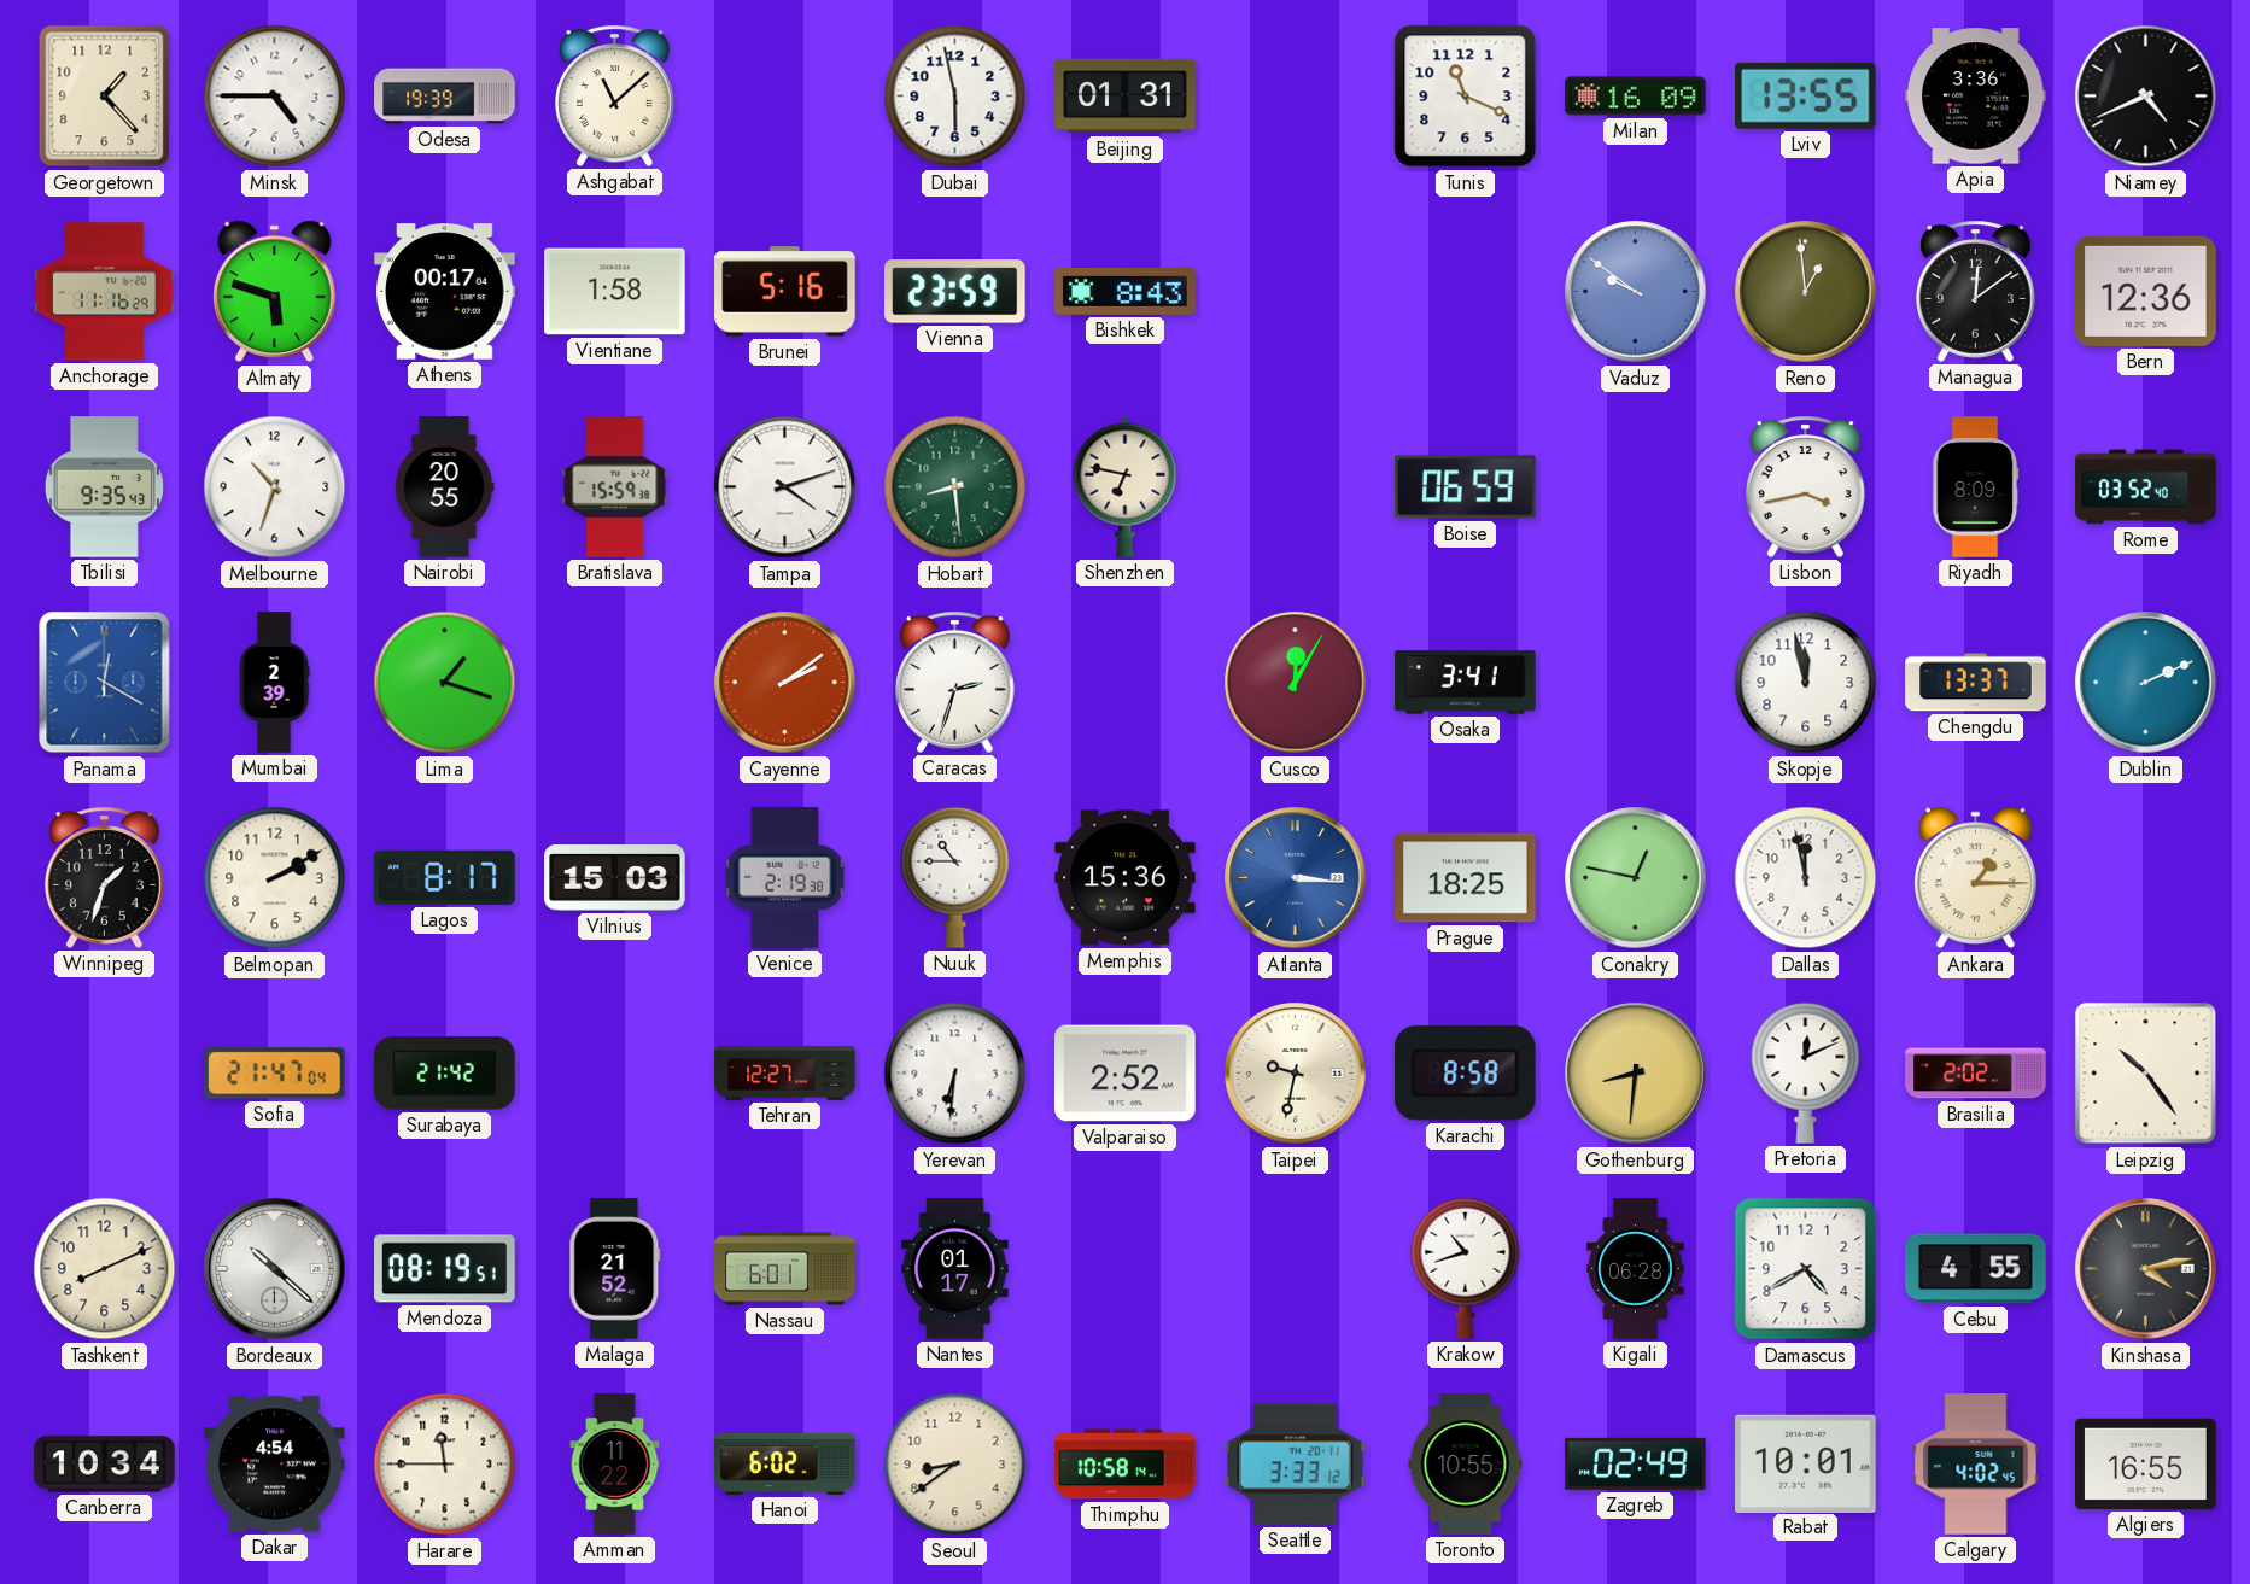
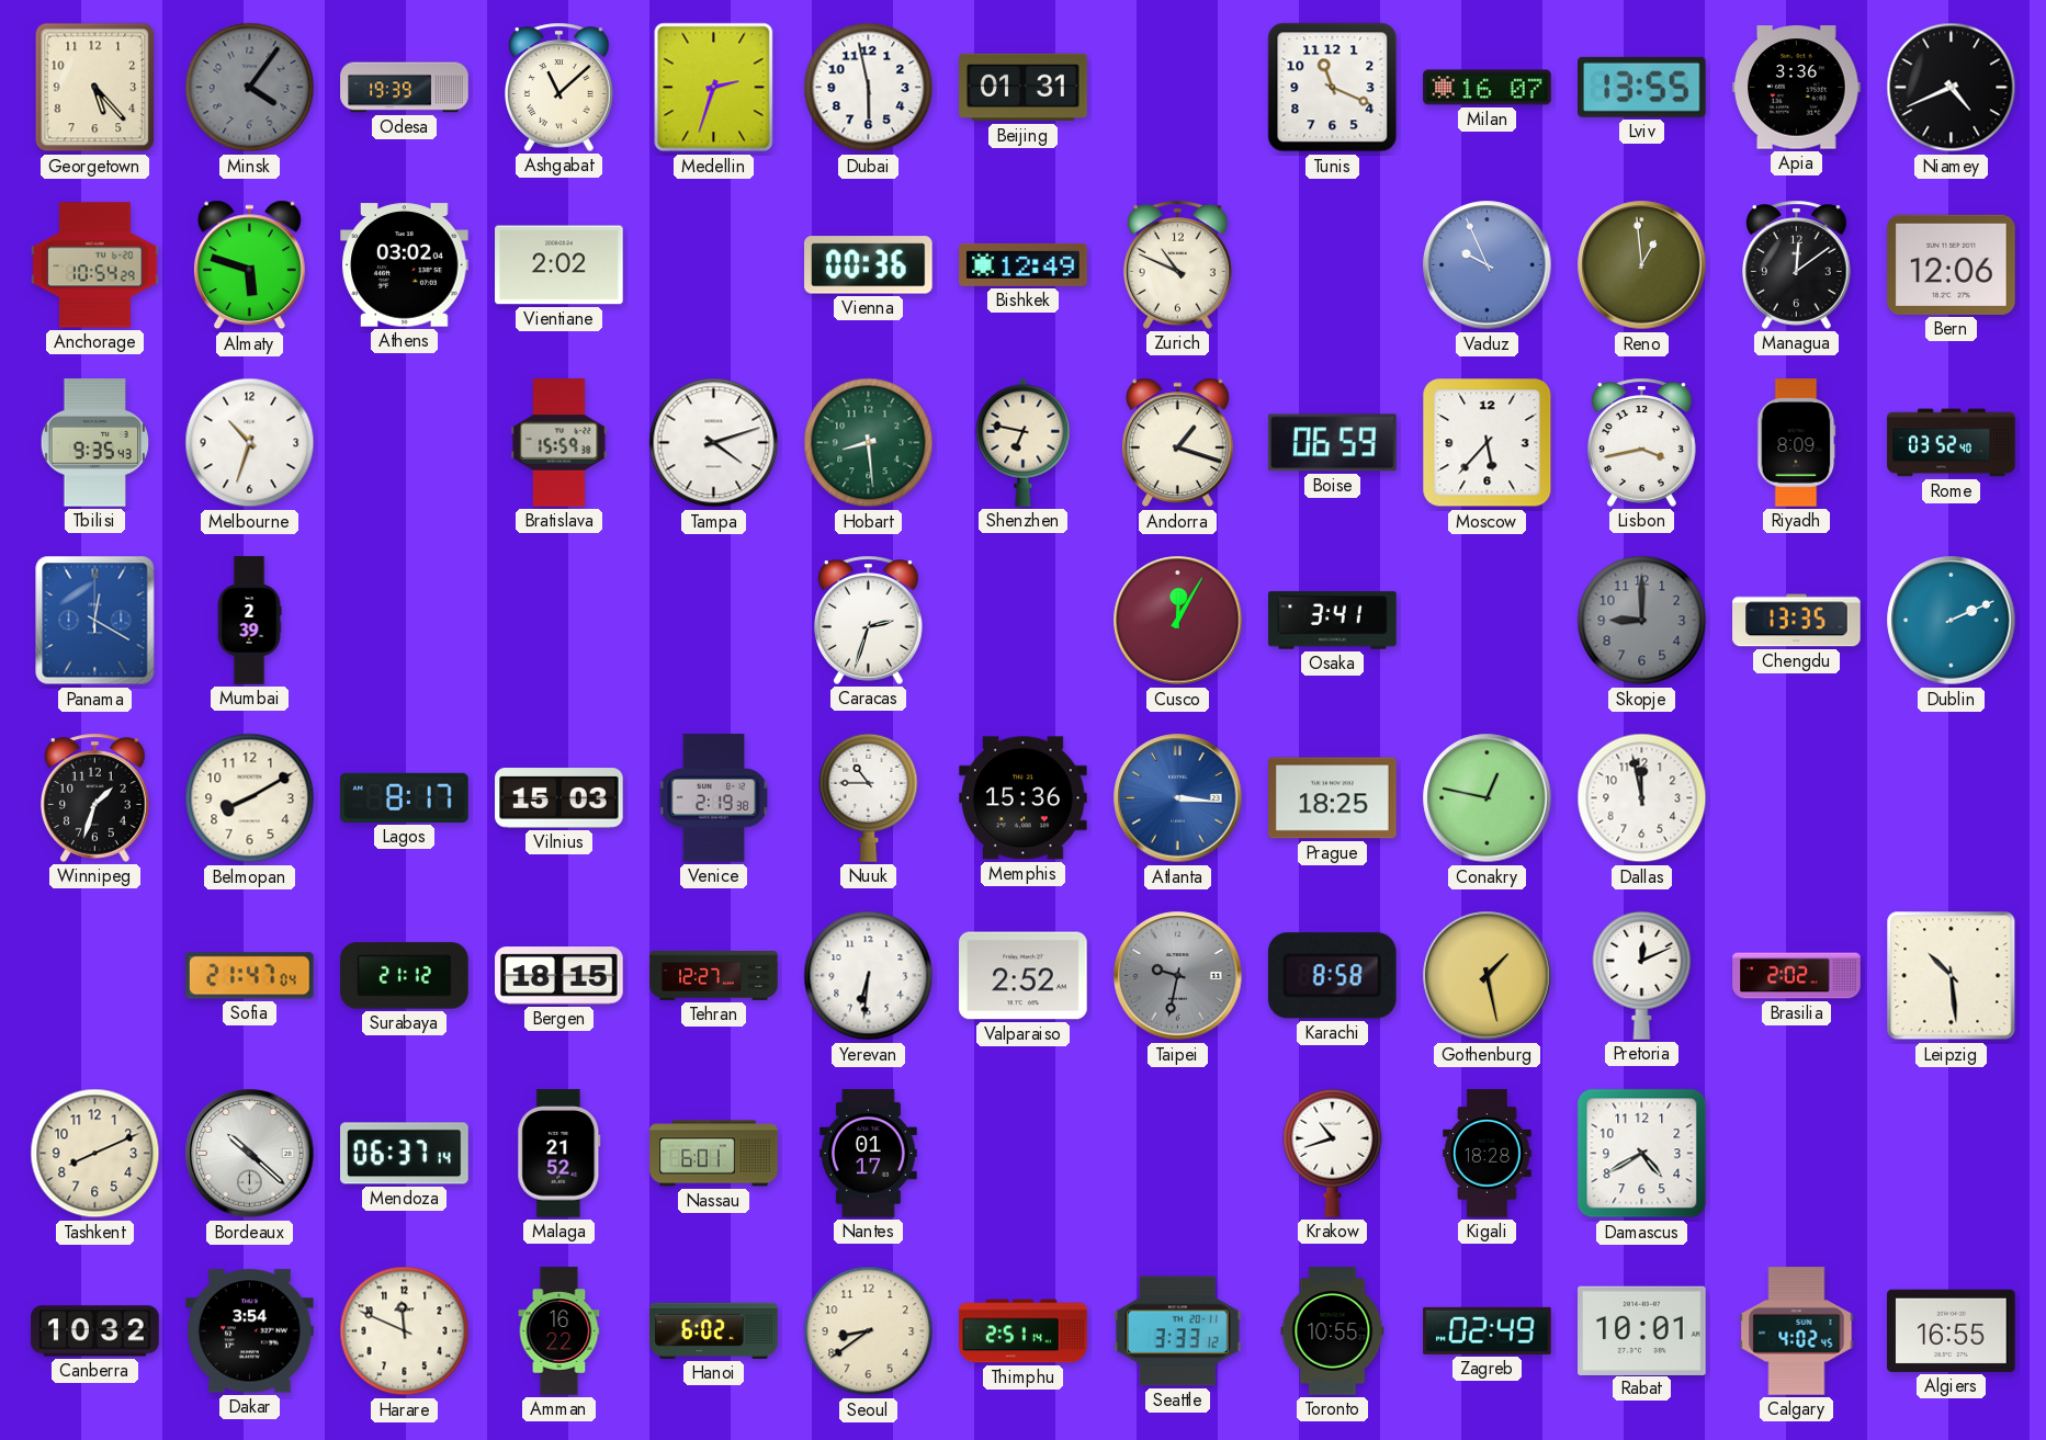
Georgetown: 1:23 -> 5:23
Minsk: 4:45 -> 4:06
Minsk dial: white -> grey
Medellin: none -> 2:33
Milan: 16:09 -> 16:07
Anchorage: 11:16 -> 10:54
Athens: 00:17 -> 03:02
Vientiane: 1:58 -> 2:02
Brunei: 5:16 -> none
Vienna: 23:59 -> 00:36
Bishkek: 8:43 -> 12:49
Zurich: none -> 10:49
Vaduz: 9:51 -> 9:56
Bern: 12:36 -> 12:06
Nairobi: 20:55 -> none
Andorra: none -> 1:18
Moscow: none -> 5:37
Lima: 1:18 -> none
Cayenne: 2:09 -> none
Skopje: 11:58 -> 9:00
Skopje dial: white -> grey
Chengdu: 13:37 -> 13:35
Belmopan: 2:10 -> 8:10
Ankara: 1:15 -> none
Surabaya: 21:42 -> 21:12
Bergen: none -> 18:15
Taipei dial: cream -> grey
Gothenburg: 8:31 -> 1:28
Leipzig: 10:24 -> 10:29
Mendoza: 08:19 -> 06:37
Kigali: 06:28 -> 18:28
Cebu: 4:55 -> none
Kinshasa: 4:13 -> none
Canberra: 10:34 -> 10:32
Dakar: 4:54 -> 3:54
Harare: 11:45 -> 11:49
Amman: 11:22 -> 16:22
Thimphu: 10:58 -> 2:51
